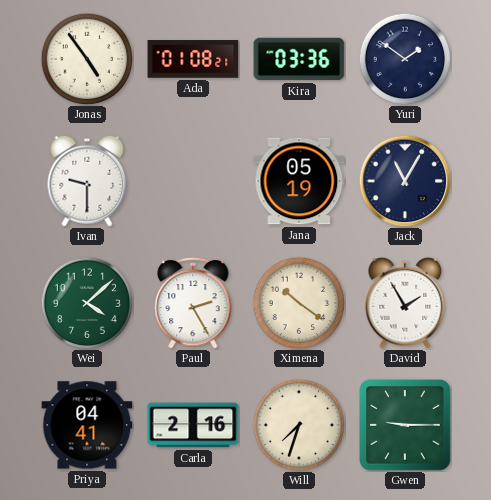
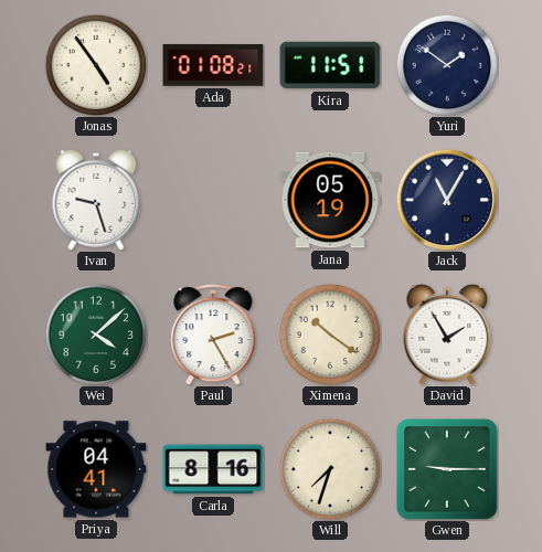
Kira: 03:36 -> 11:51
Ivan: 9:30 -> 9:27
Carla: 2:16 -> 8:16
